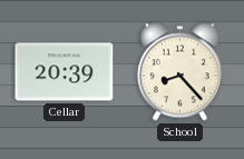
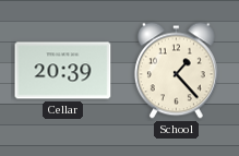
School: 8:23 -> 1:23
